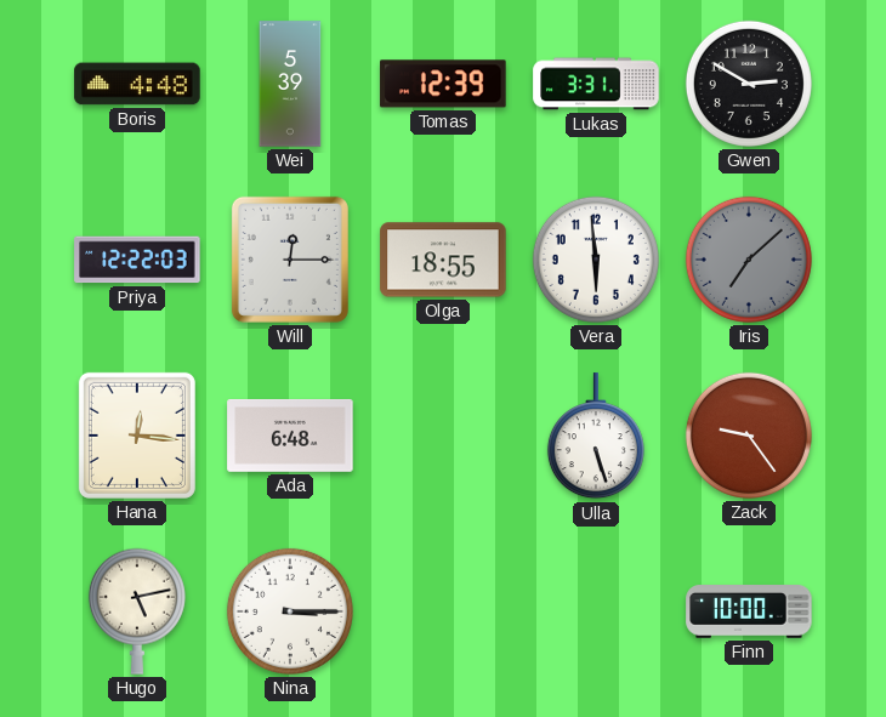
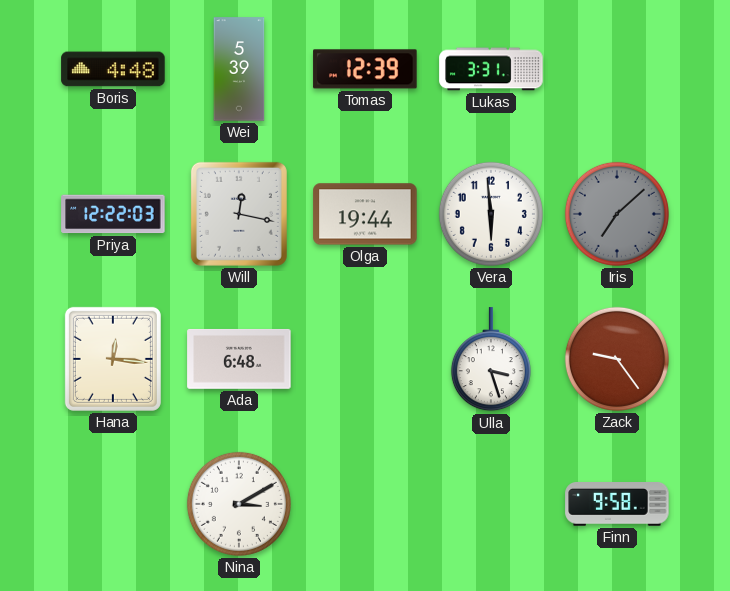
Gwen: 2:50 -> none
Will: 12:15 -> 12:17
Olga: 18:55 -> 19:44
Ulla: 5:27 -> 3:27
Hugo: 5:13 -> none
Nina: 3:15 -> 3:10
Finn: 10:00 -> 9:58
